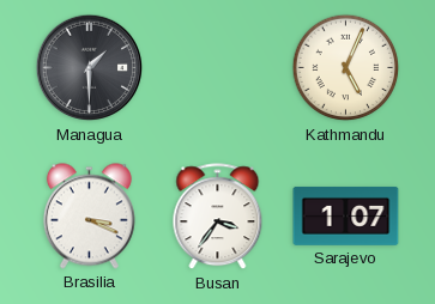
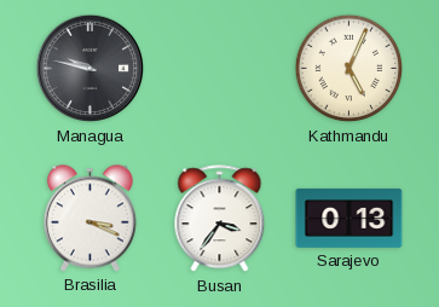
Managua: 1:30 -> 9:47
Sarajevo: 1:07 -> 0:13
